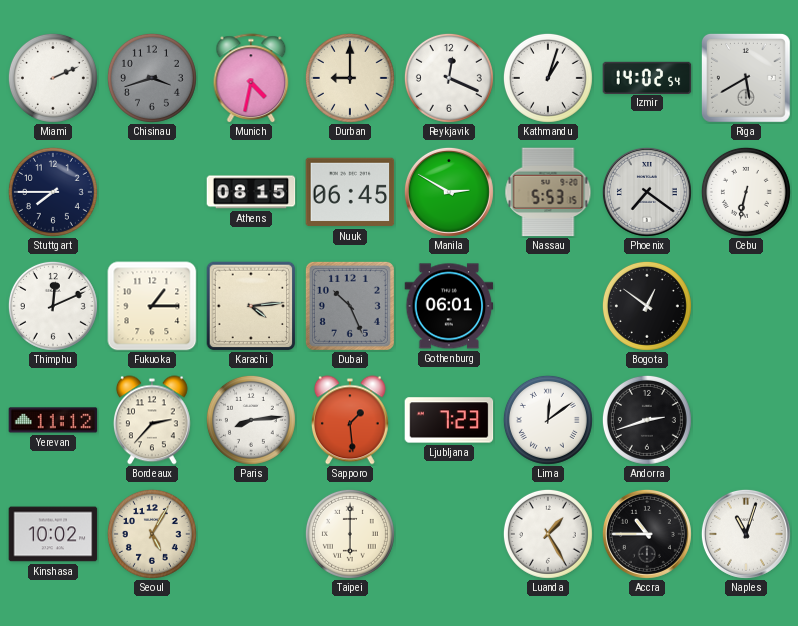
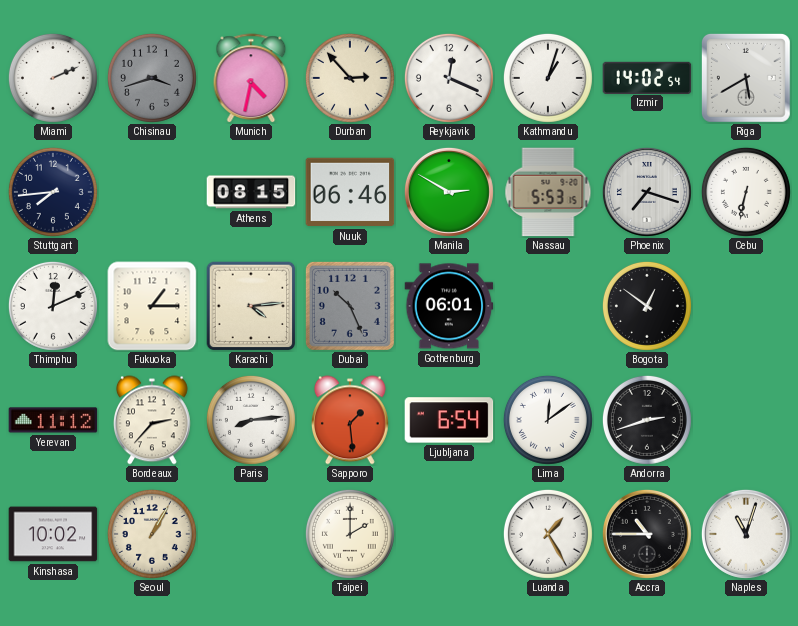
Durban: 9:00 -> 2:53
Stuttgart: 7:45 -> 7:44
Nuuk: 06:45 -> 06:46
Phoenix: 7:21 -> 7:18
Ljubljana: 7:23 -> 6:54
Seoul: 5:05 -> 1:05
Taipei: 6:00 -> 2:00
